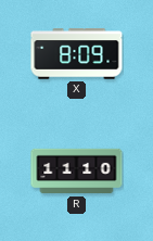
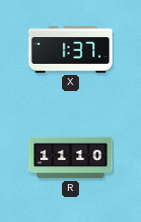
X: 8:09 -> 1:37
